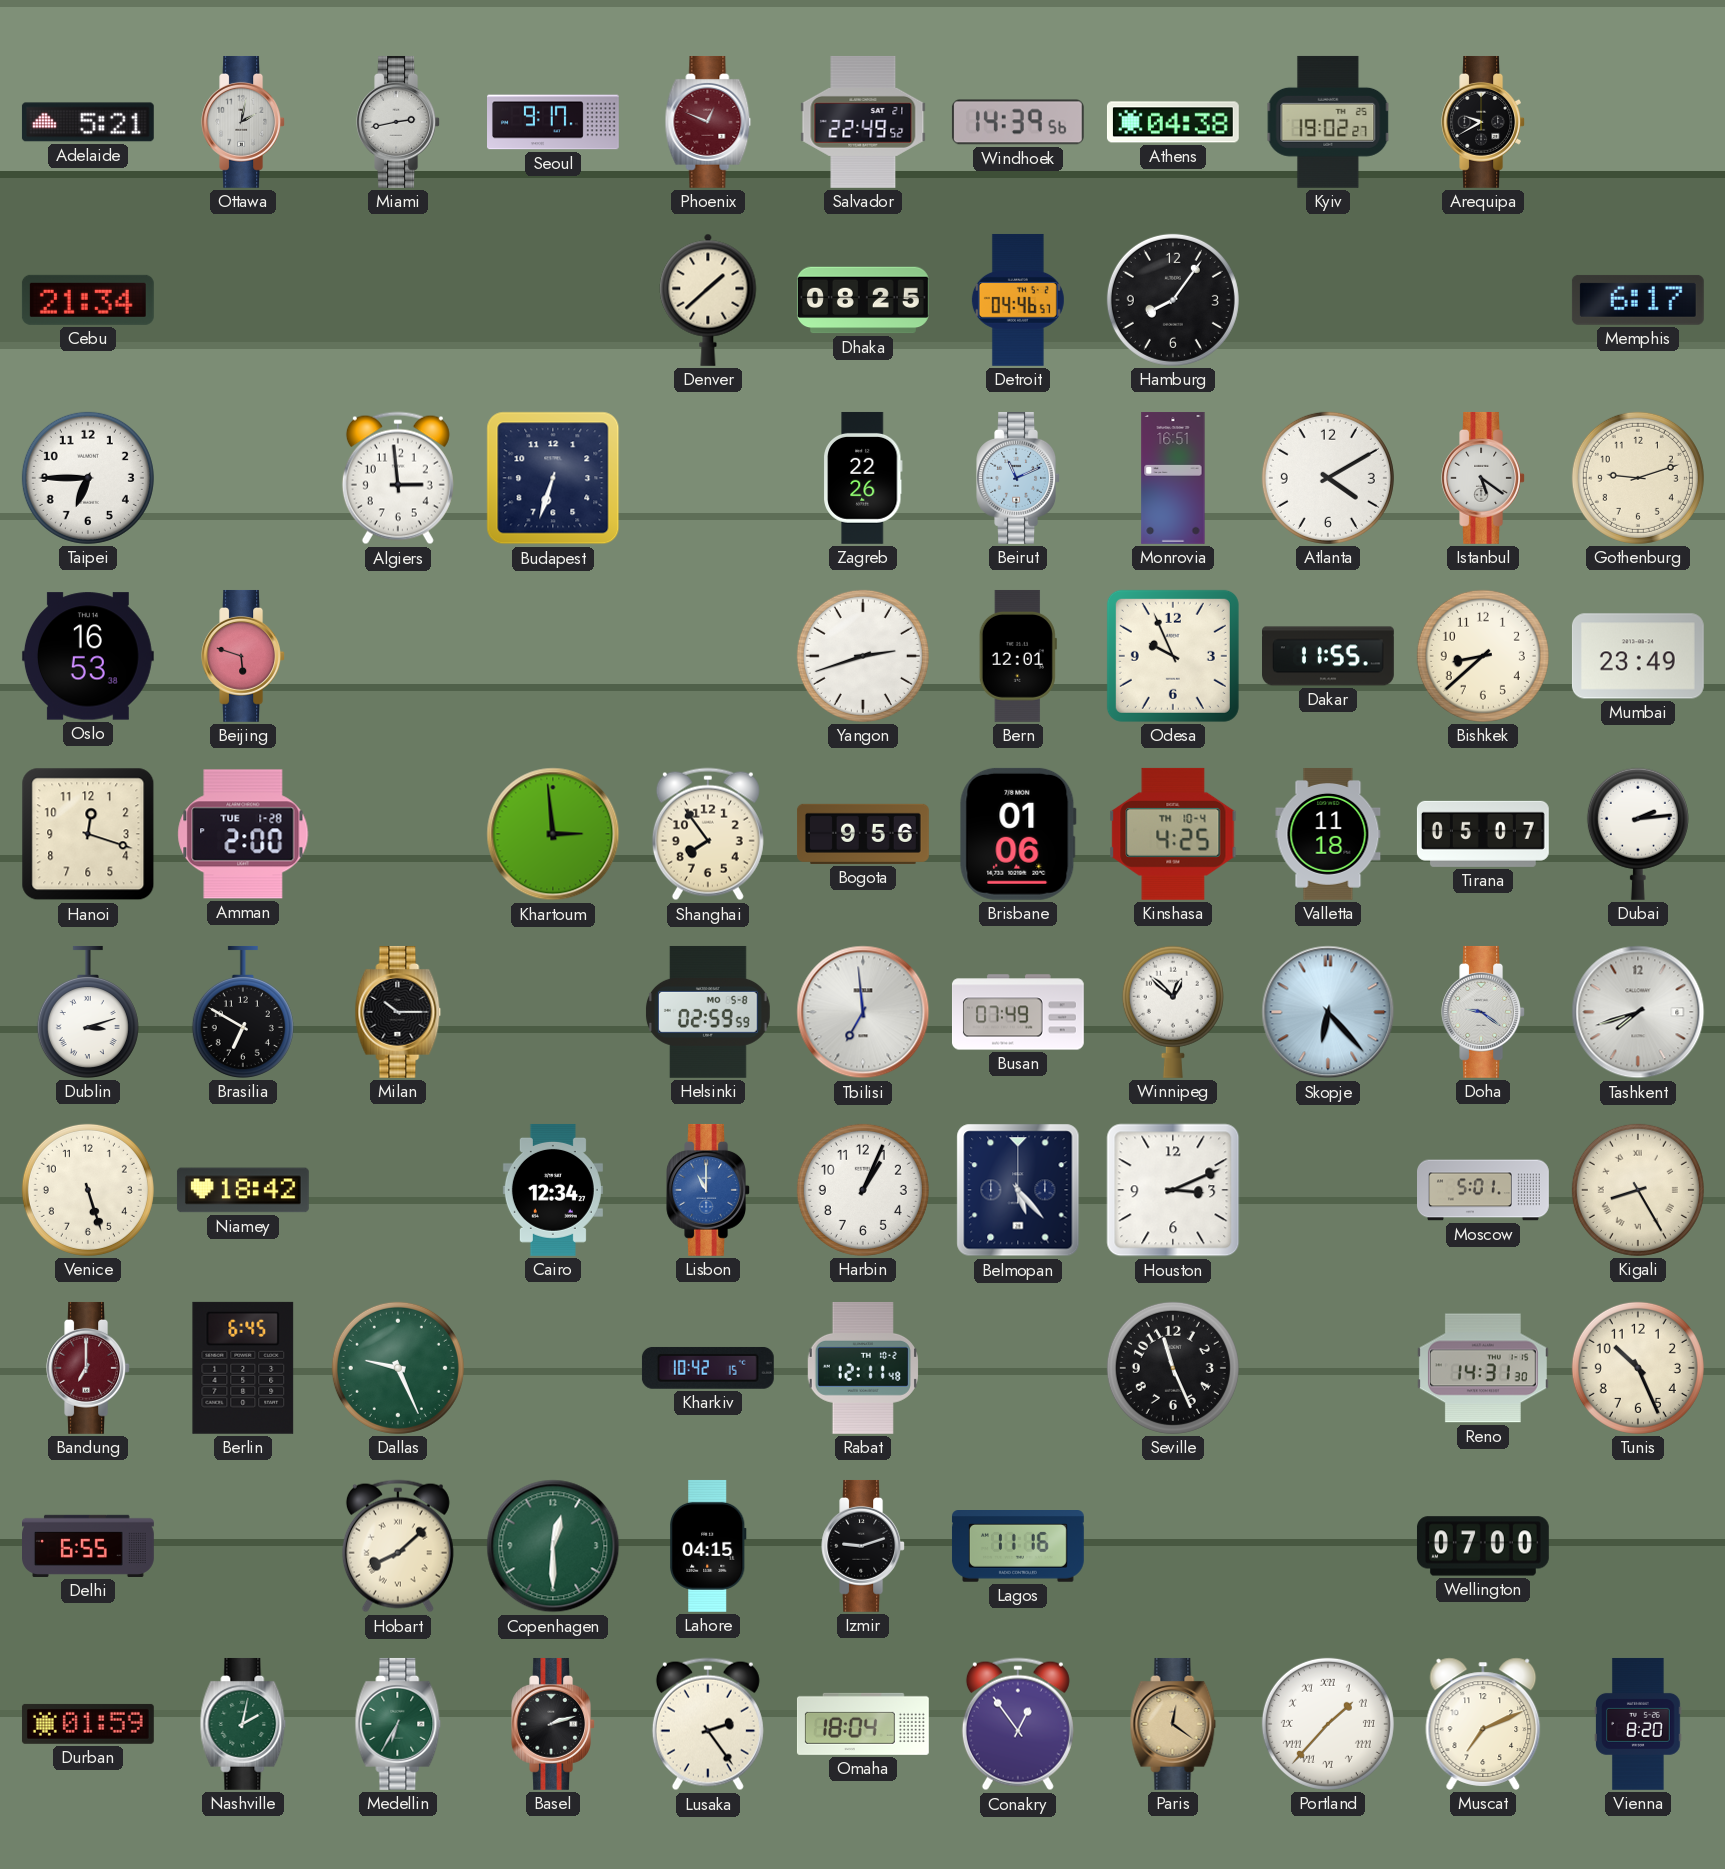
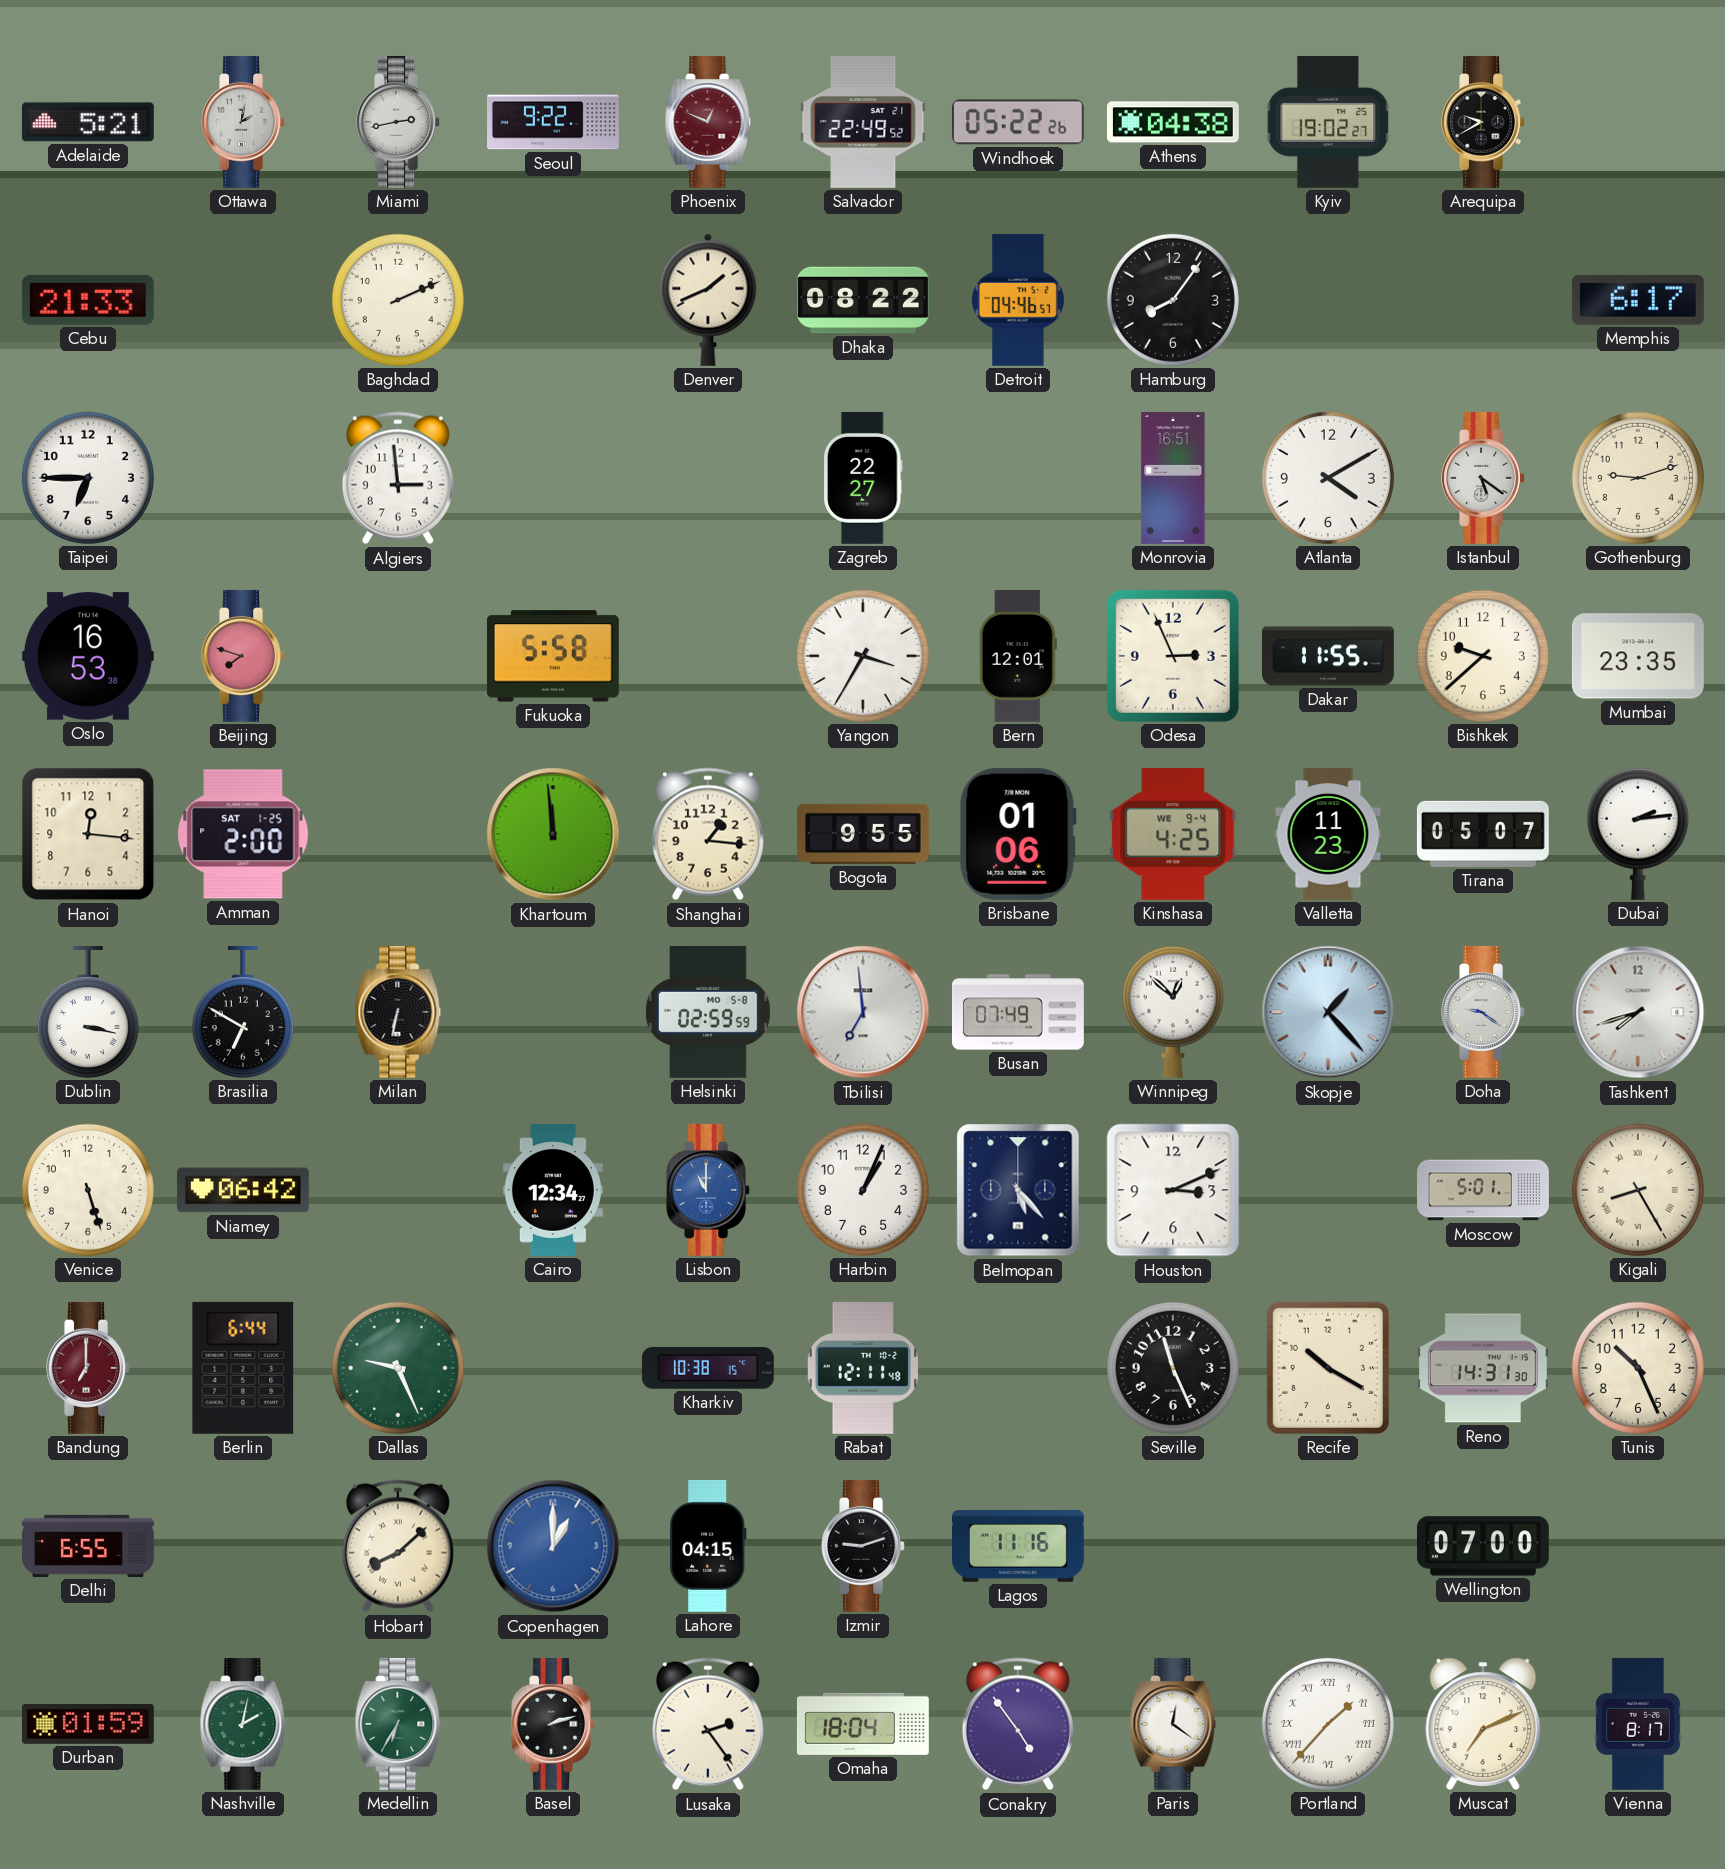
Seoul: 9:17 -> 9:22
Windhoek: 14:39 -> 05:22
Cebu: 21:34 -> 21:33
Baghdad: none -> 2:11
Denver: 1:38 -> 1:41
Dhaka: 08:25 -> 08:22
Budapest: 6:33 -> none
Zagreb: 22:26 -> 22:27
Beirut: 11:11 -> none
Beijing: 5:48 -> 7:48
Fukuoka: none -> 5:58
Yangon: 2:42 -> 3:35
Odesa: 9:56 -> 2:56
Bishkek: 8:38 -> 9:38
Mumbai: 23:49 -> 23:35
Hanoi: 12:18 -> 12:16
Amman date: TUE 1-28 -> SAT 1-25
Khartoum: 2:59 -> 11:59
Shanghai: 7:54 -> 1:16
Bogota: 9:56 -> 9:55
Kinshasa date: TH 10-4 -> WE 9-4
Valletta: 11:18 -> 11:23
Dublin: 3:12 -> 3:17
Milan: 10:15 -> 6:32
Skopje: 6:23 -> 1:23
Niamey: 18:42 -> 06:42
Berlin: 6:45 -> 6:44
Kharkiv: 10:42 -> 10:38
Recife: none -> 10:20
Copenhagen: 12:30 -> 1:00
Copenhagen dial: green -> blue
Conakry: 12:54 -> 4:54
Paris dial: champagne -> white
Vienna: 8:20 -> 8:17
